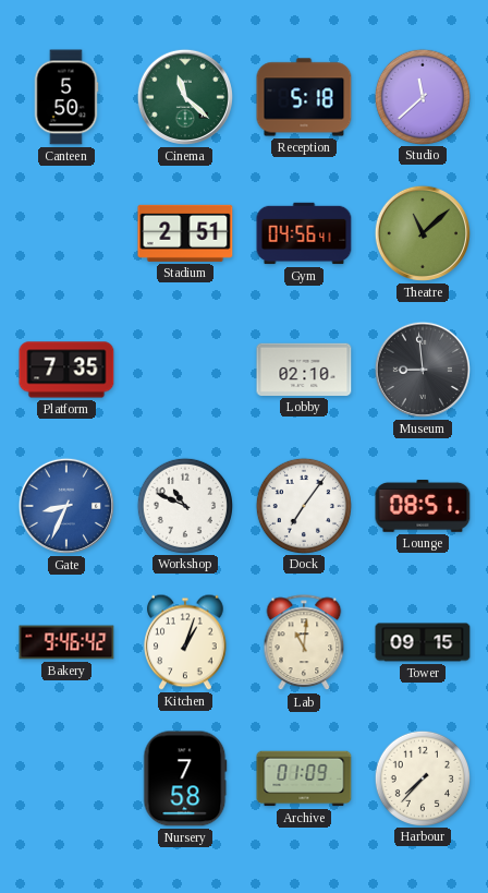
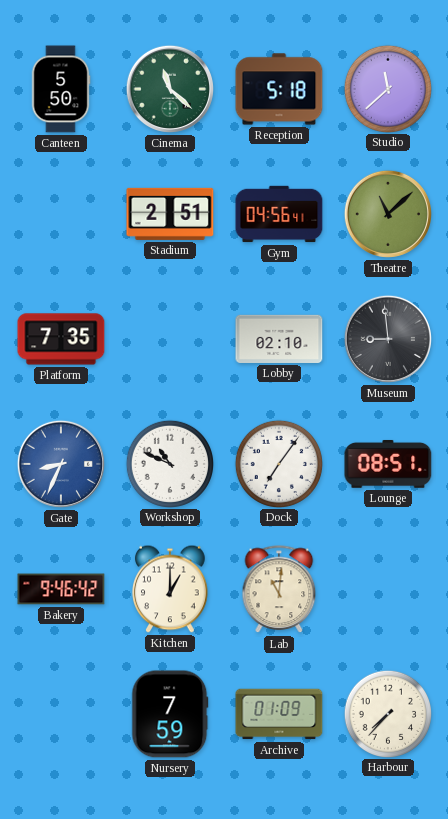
Kitchen: 1:03 -> 1:00
Tower: 09:15 -> none
Nursery: 7:58 -> 7:59
